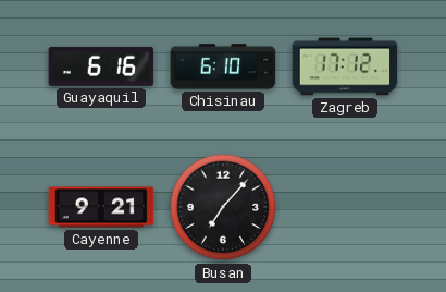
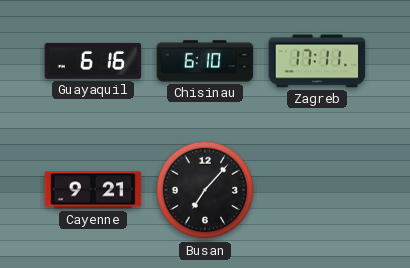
Zagreb: 17:12 -> 17:11
